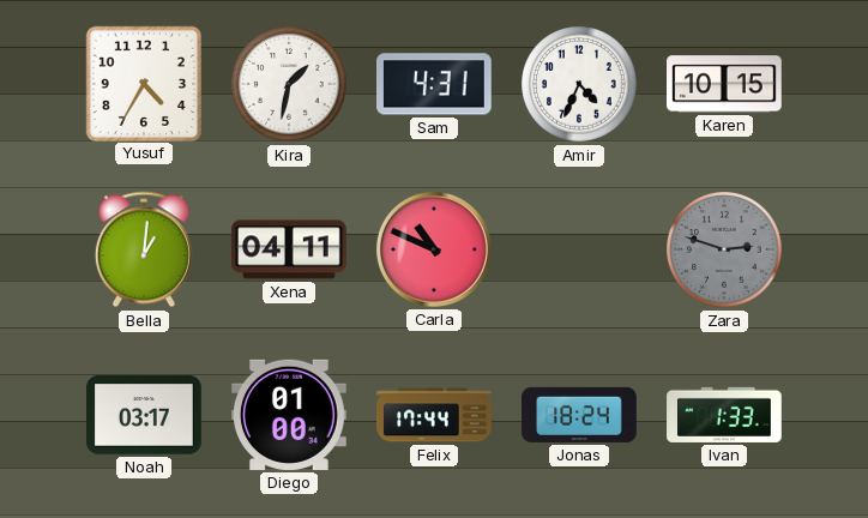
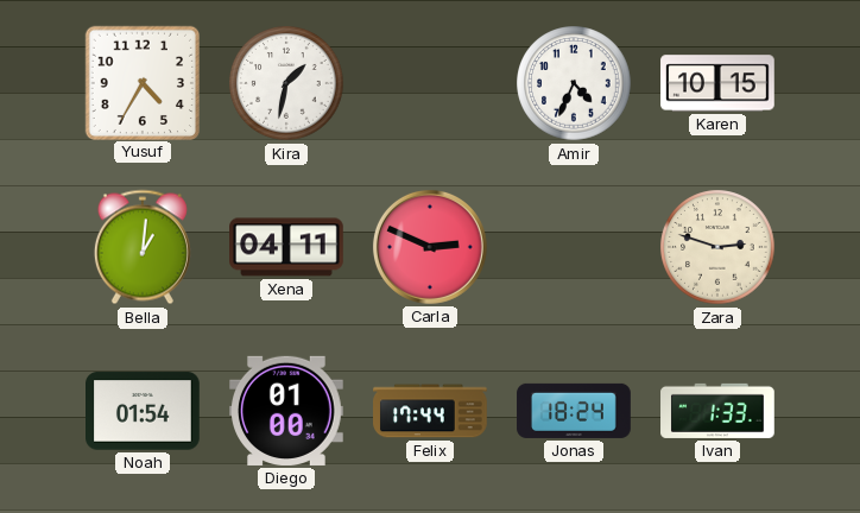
Sam: 4:31 -> none
Carla: 10:49 -> 2:49
Zara dial: grey -> cream
Noah: 03:17 -> 01:54
